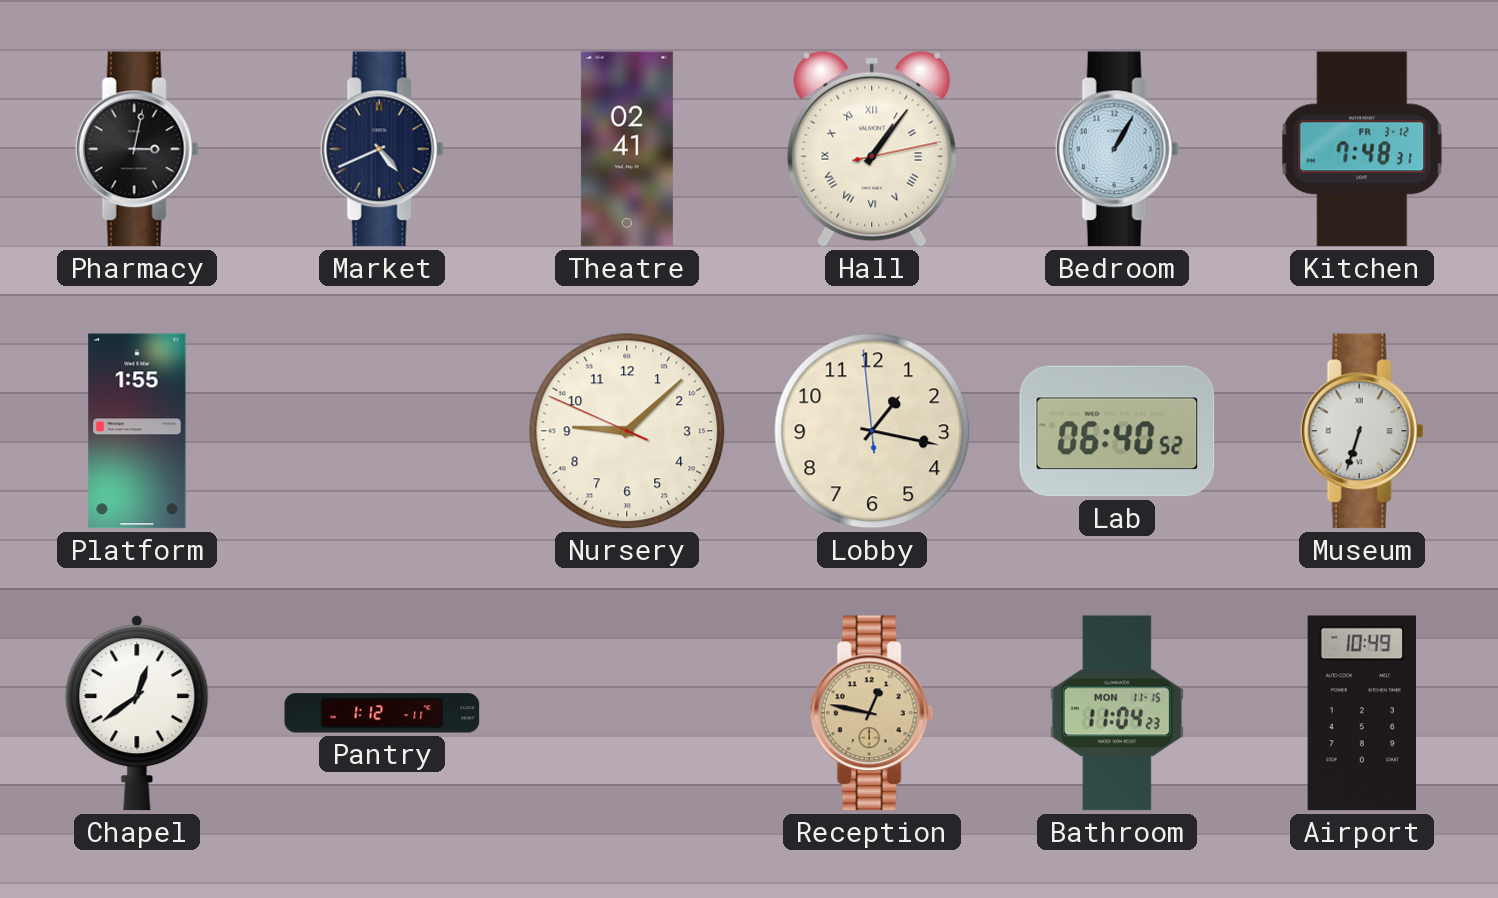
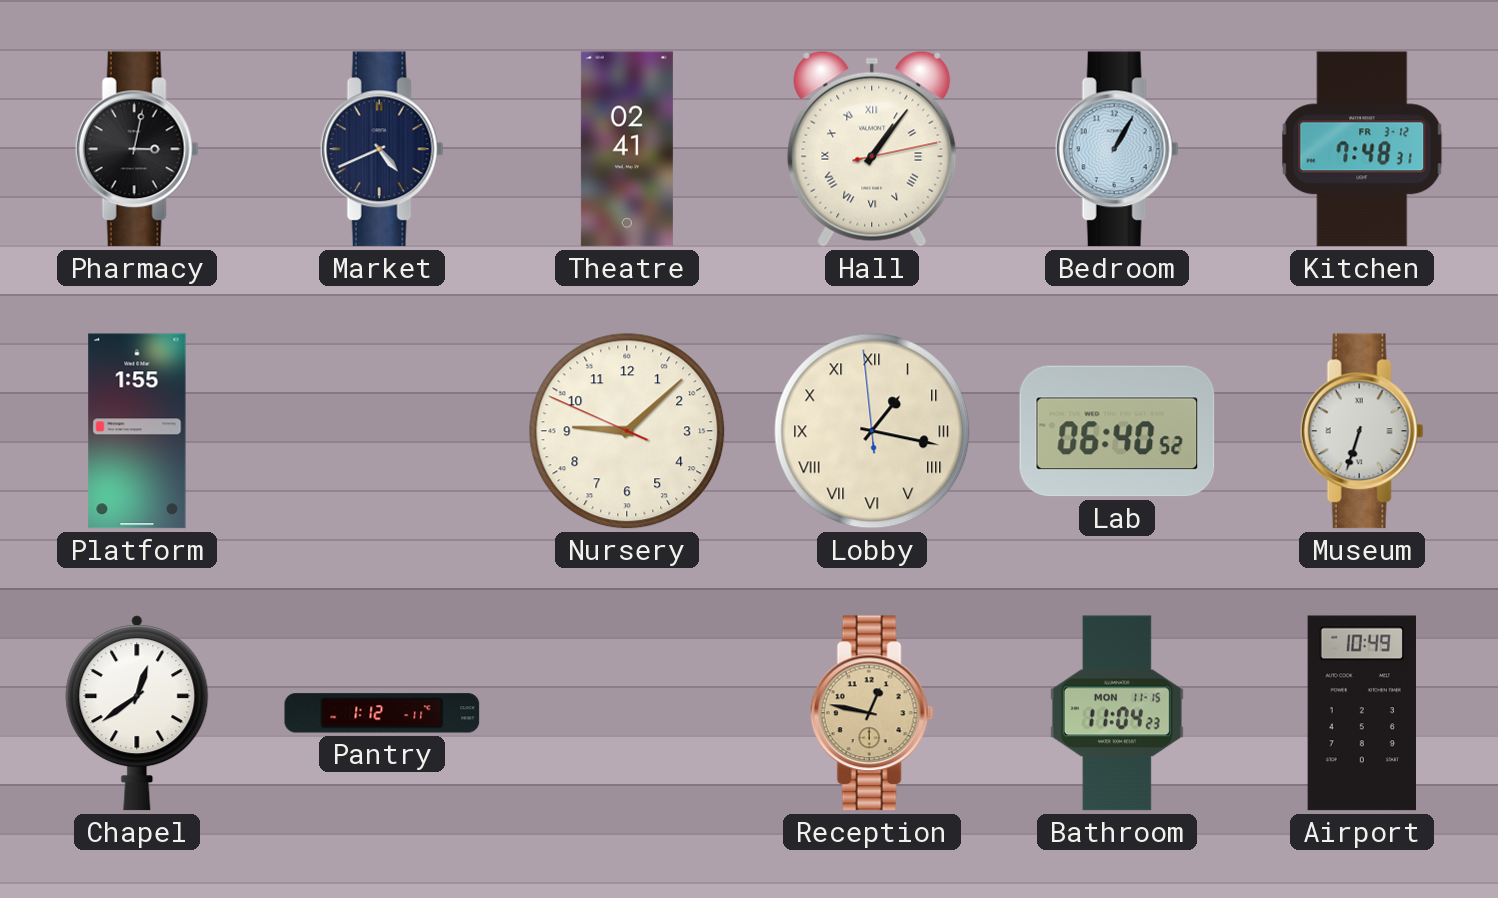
Lobby numerals: Arabic -> Roman
